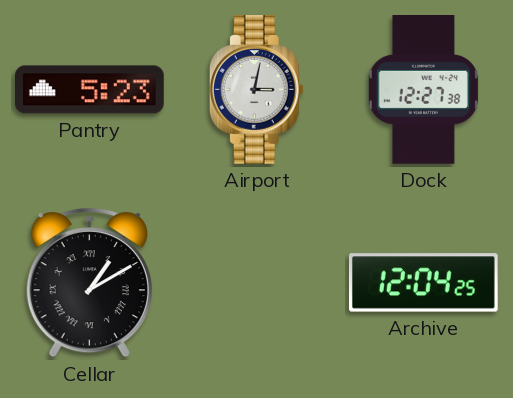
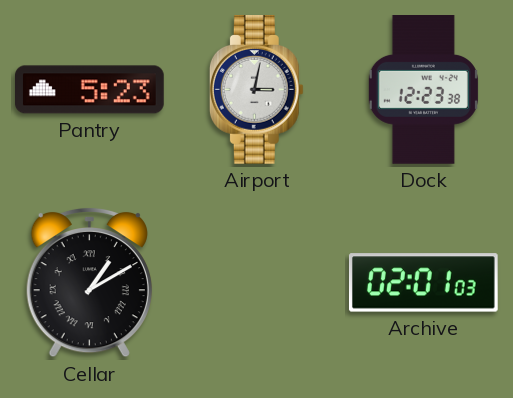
Dock: 12:27 -> 12:23
Archive: 12:04 -> 02:01
